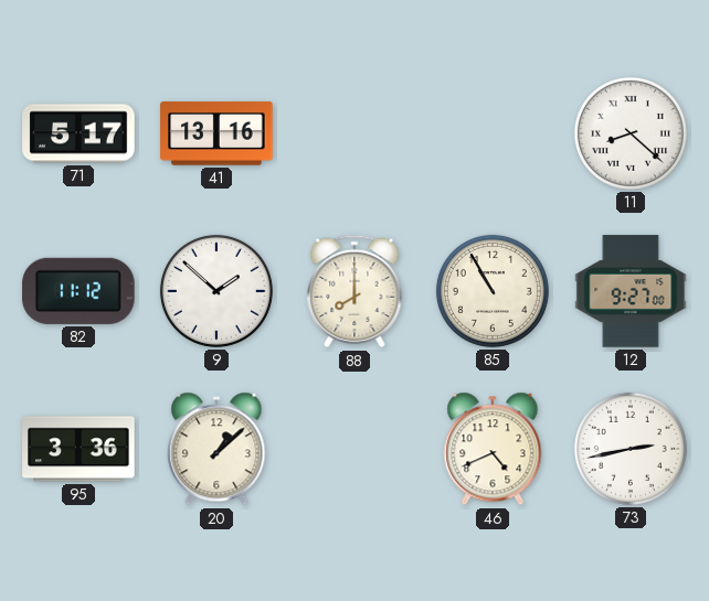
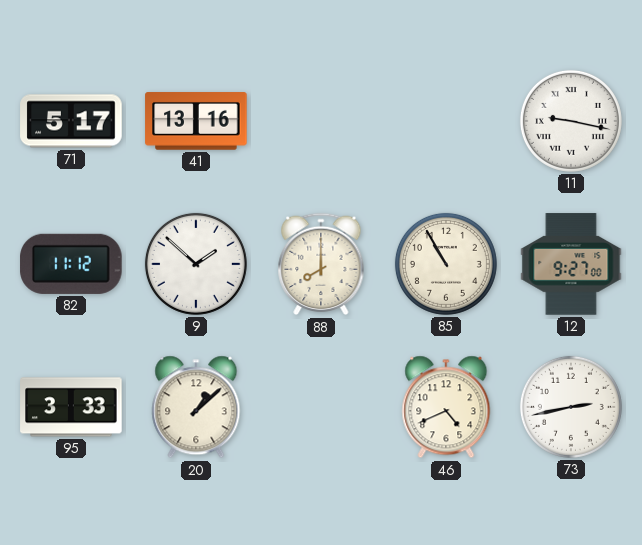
11: 8:22 -> 9:17
95: 3:36 -> 3:33
